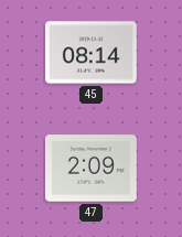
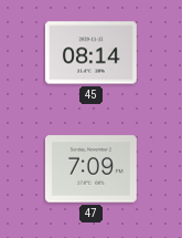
47: 2:09 -> 7:09
